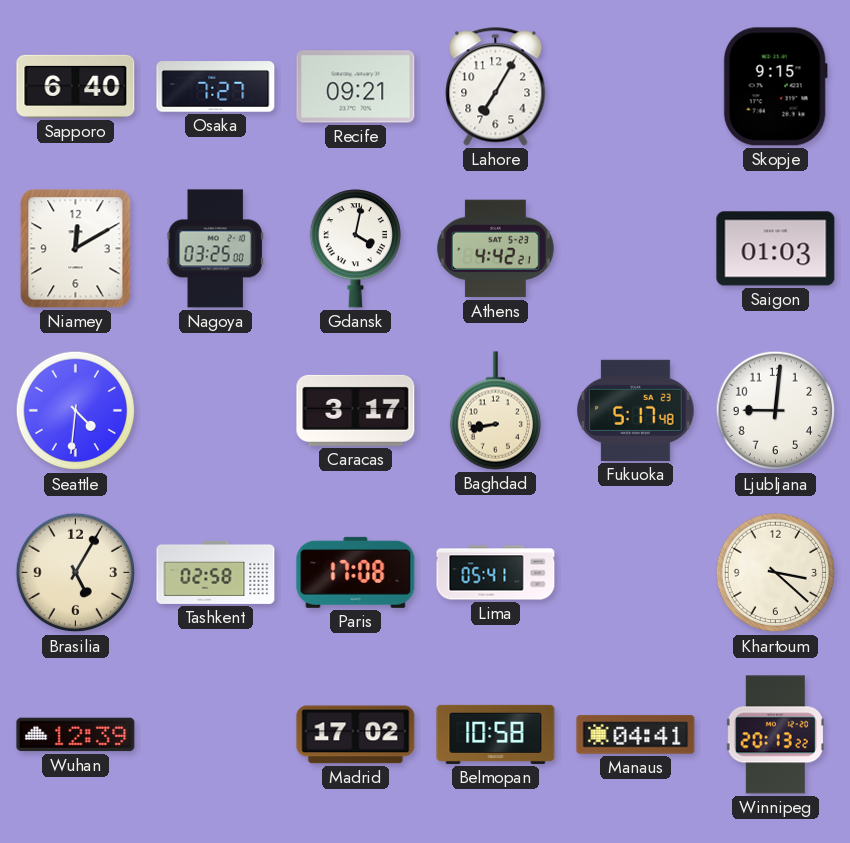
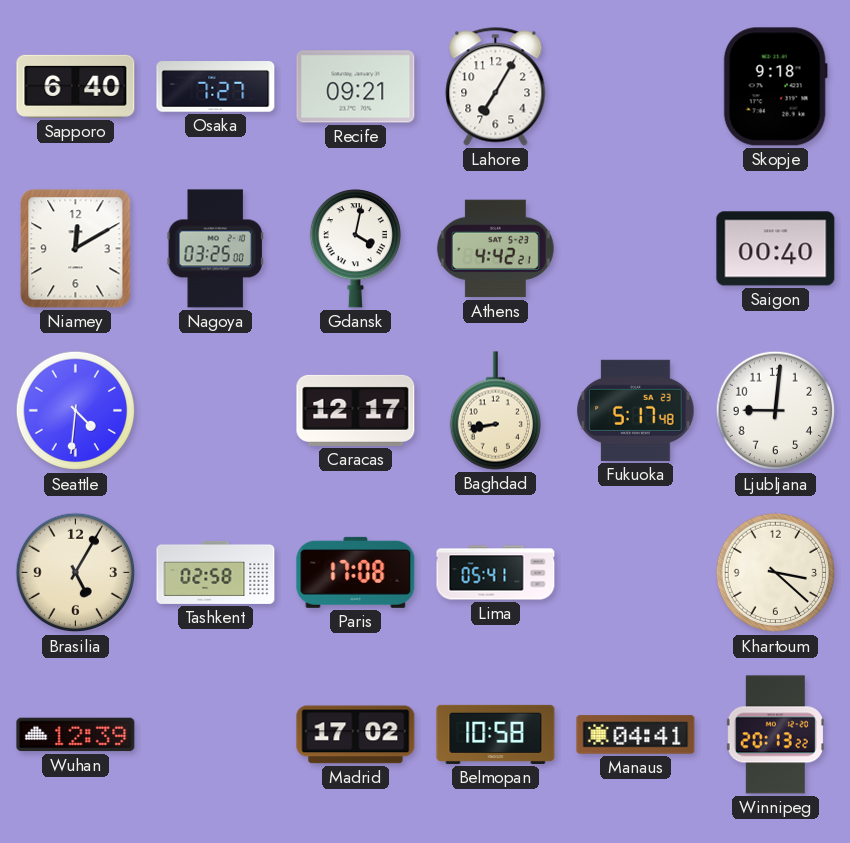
Skopje: 9:15 -> 9:18
Saigon: 01:03 -> 00:40
Caracas: 3:17 -> 12:17
